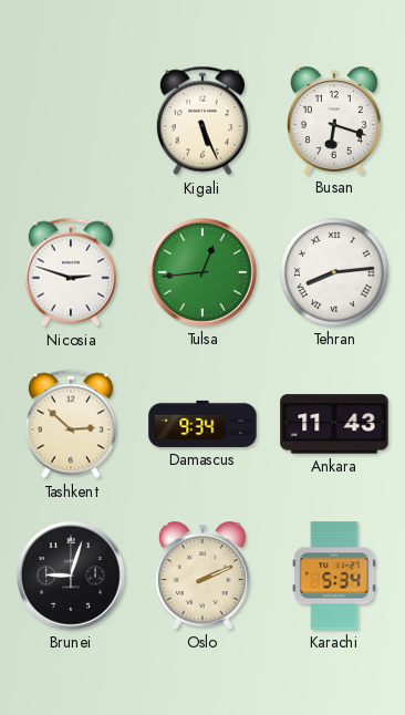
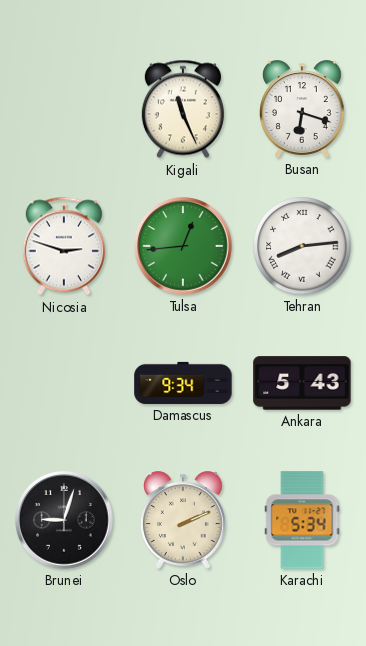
Kigali: 5:26 -> 11:26
Tashkent: 2:52 -> none
Ankara: 11:43 -> 5:43
